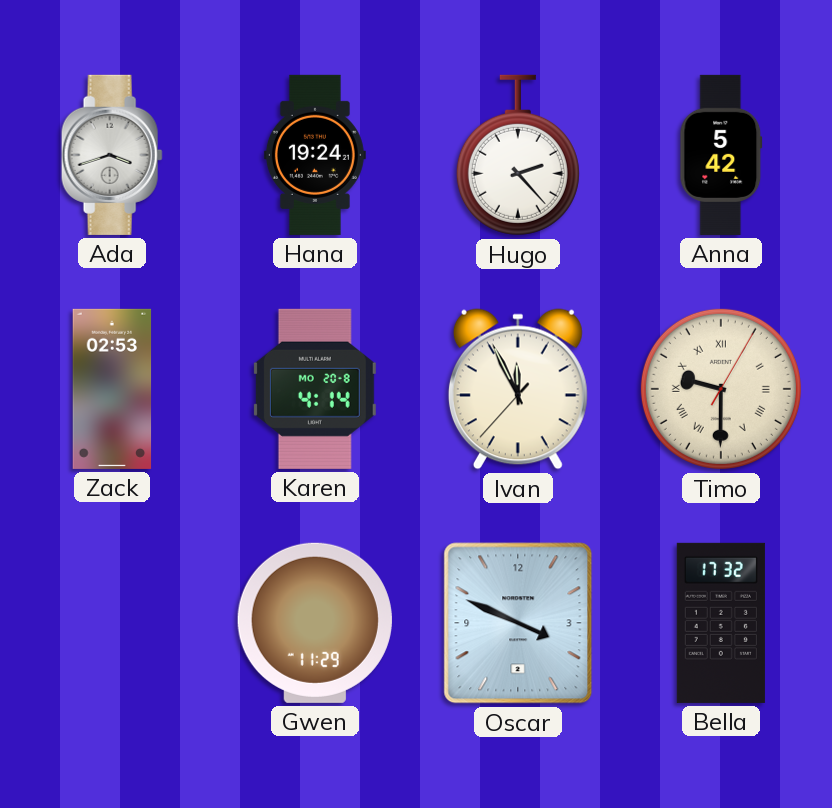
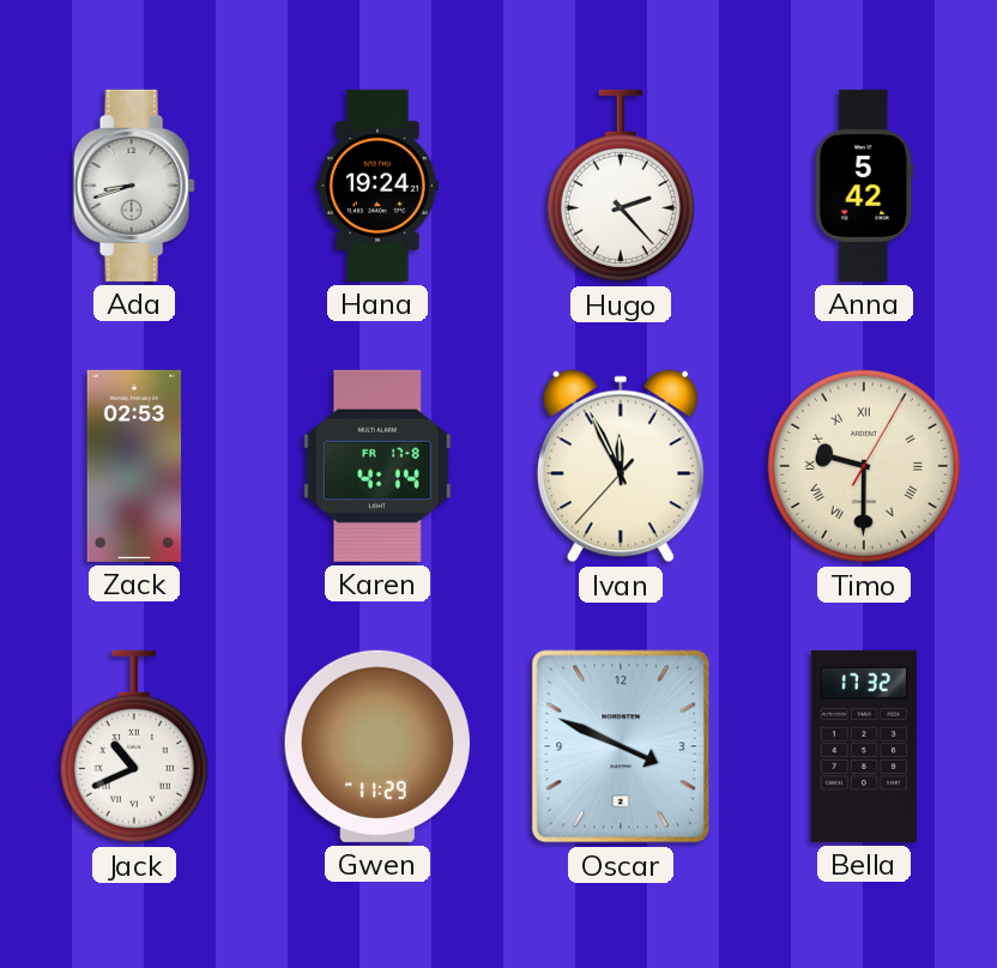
Ada: 3:42 -> 8:42
Karen date: MO 20-8 -> FR 17-8
Jack: none -> 10:41
